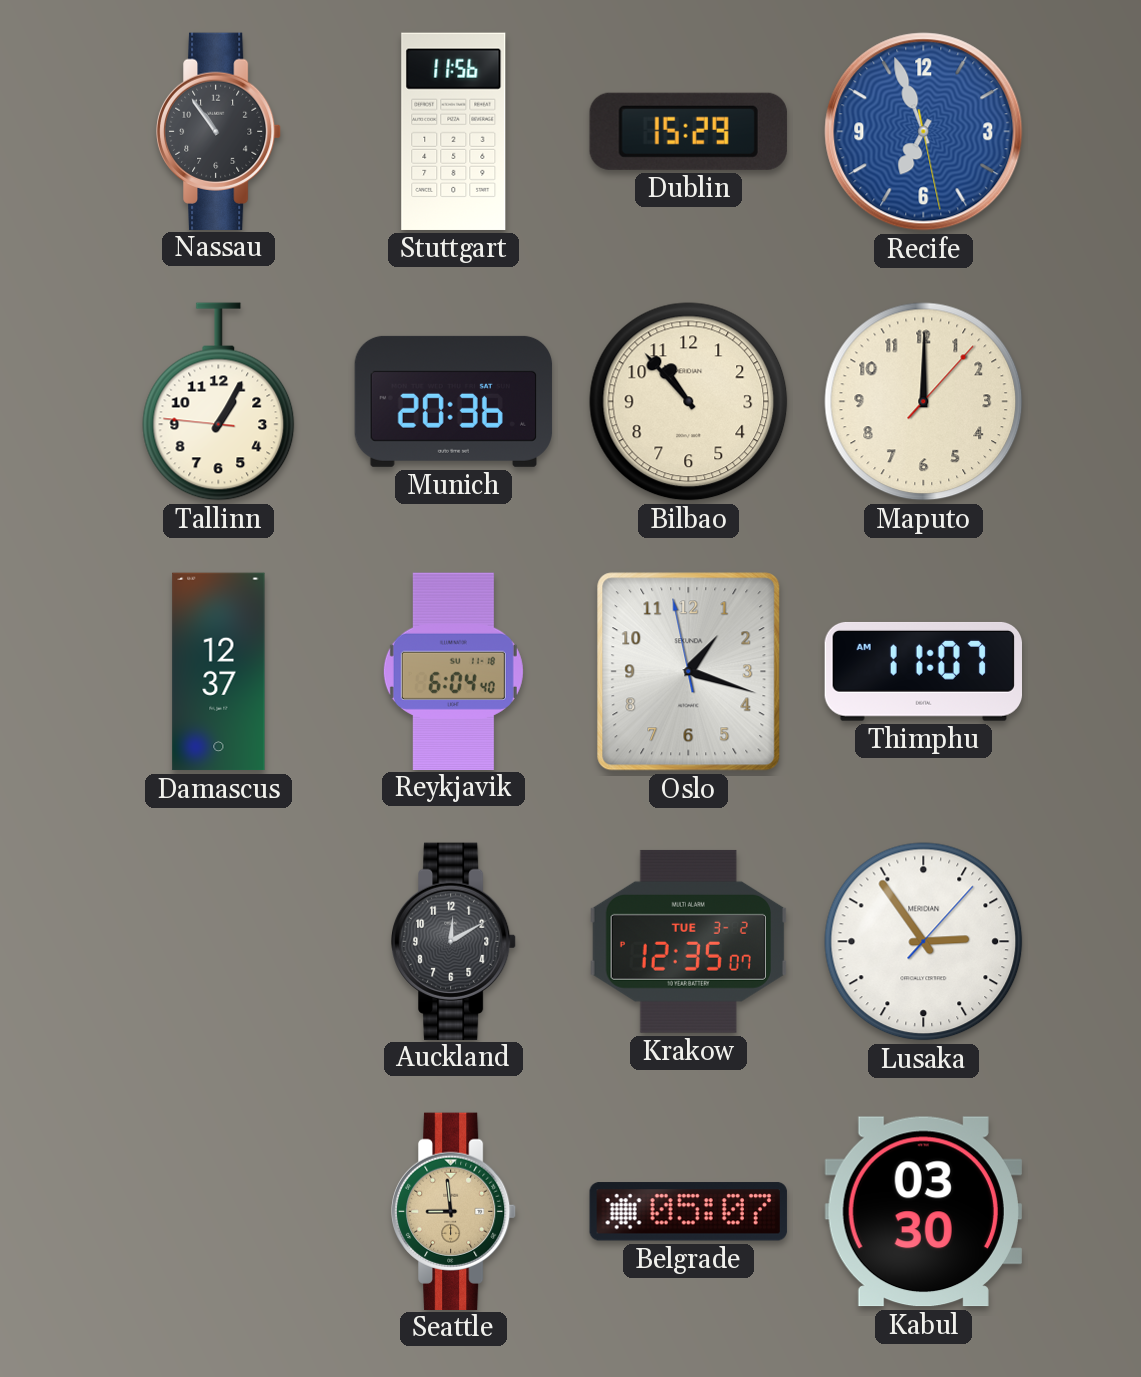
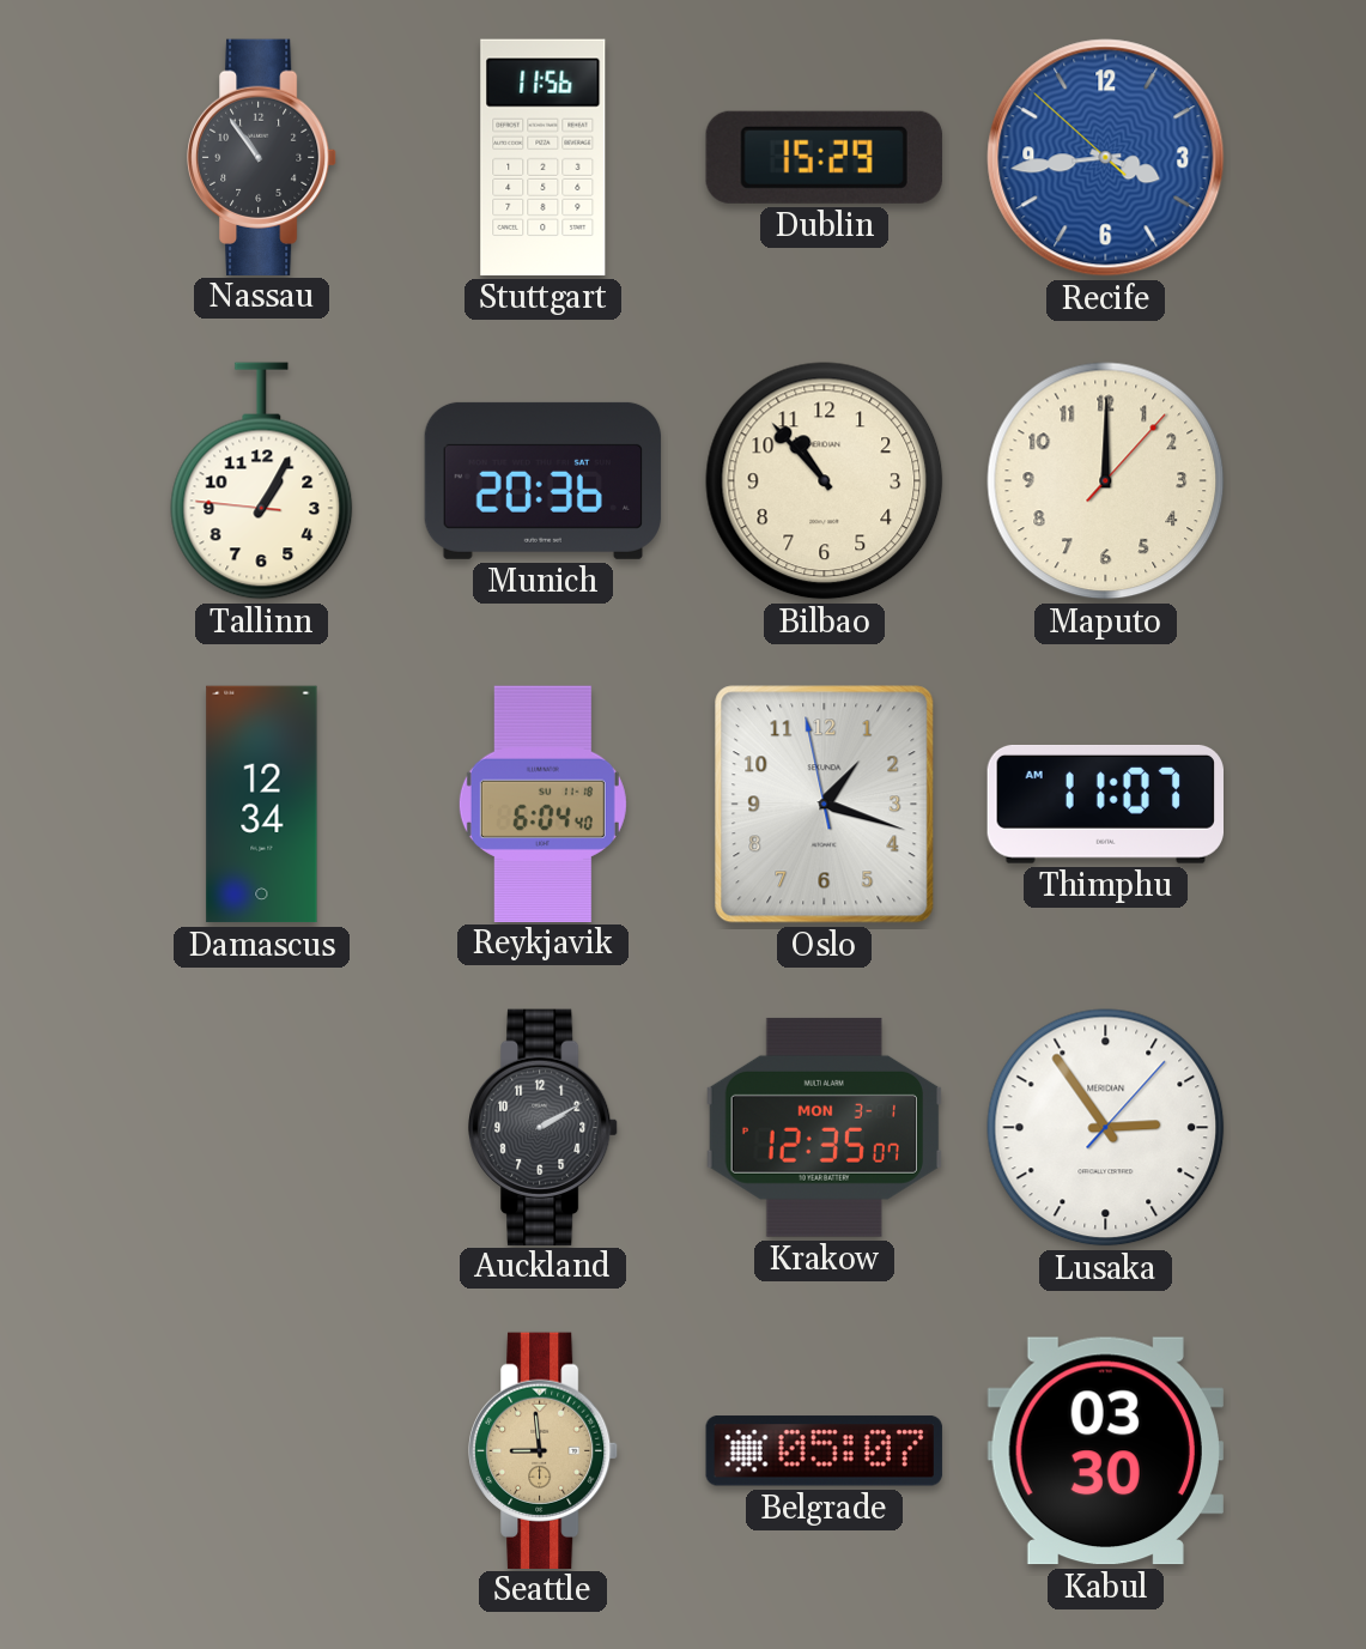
Recife: 6:56 -> 3:43
Damascus: 12:37 -> 12:34
Auckland: 12:10 -> 2:10
Krakow date: TUE 3-2 -> MON 3-1
